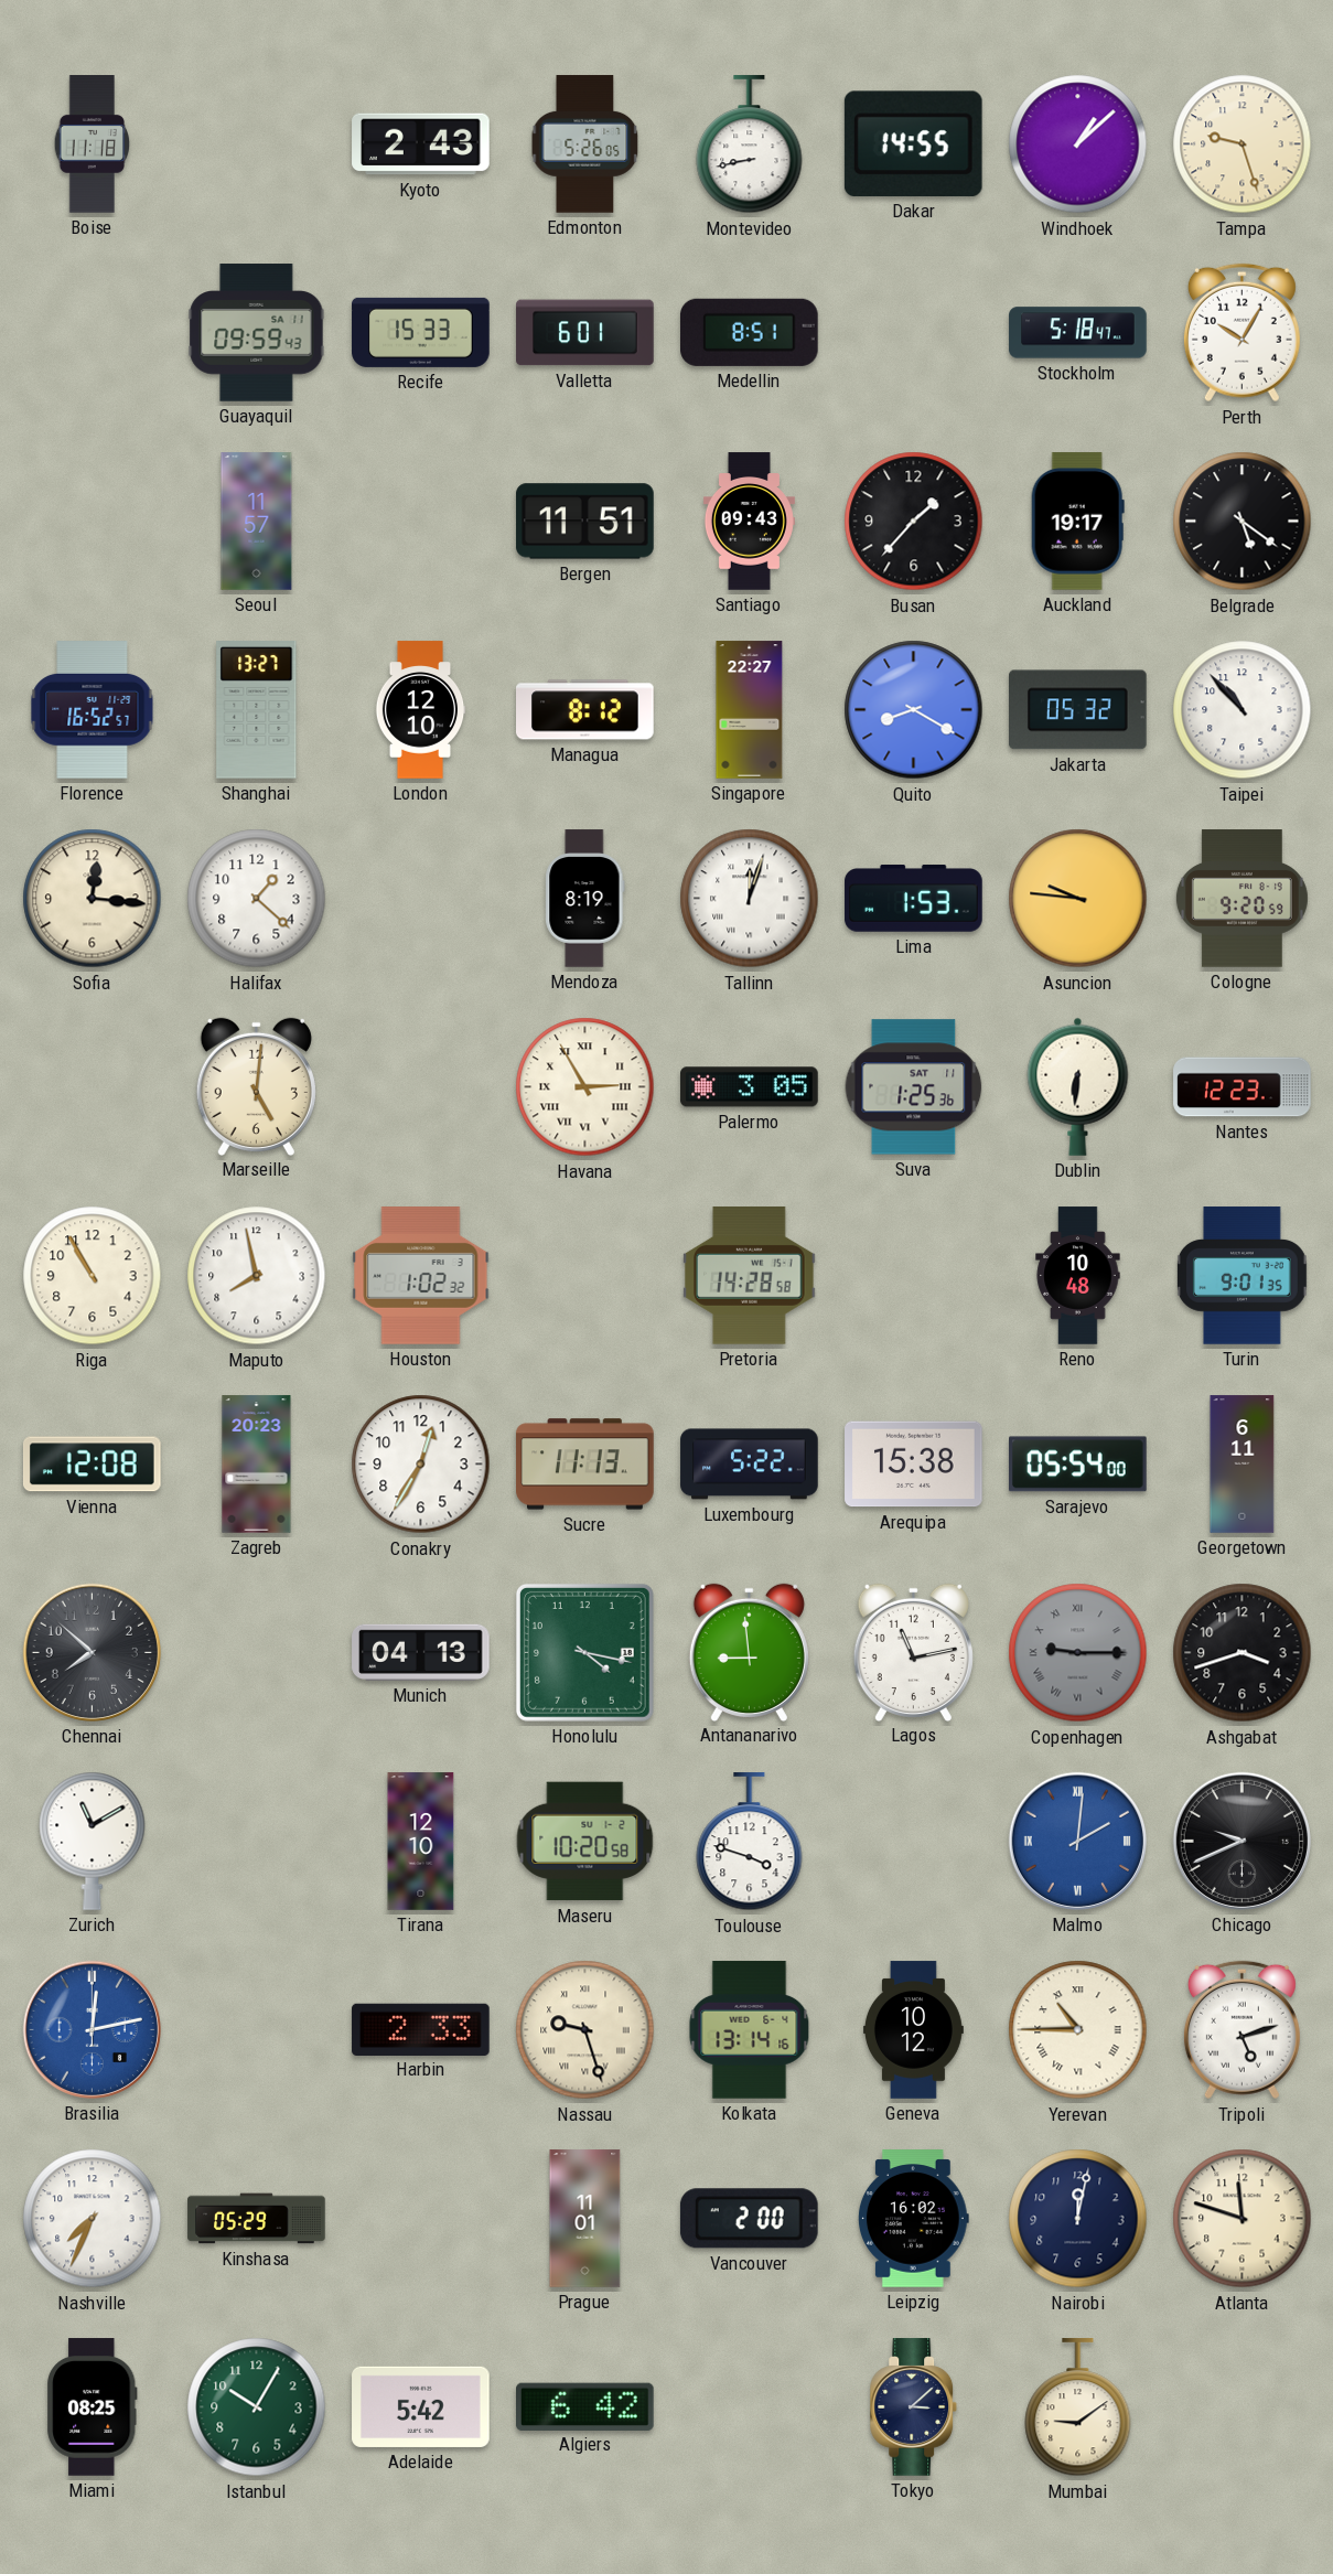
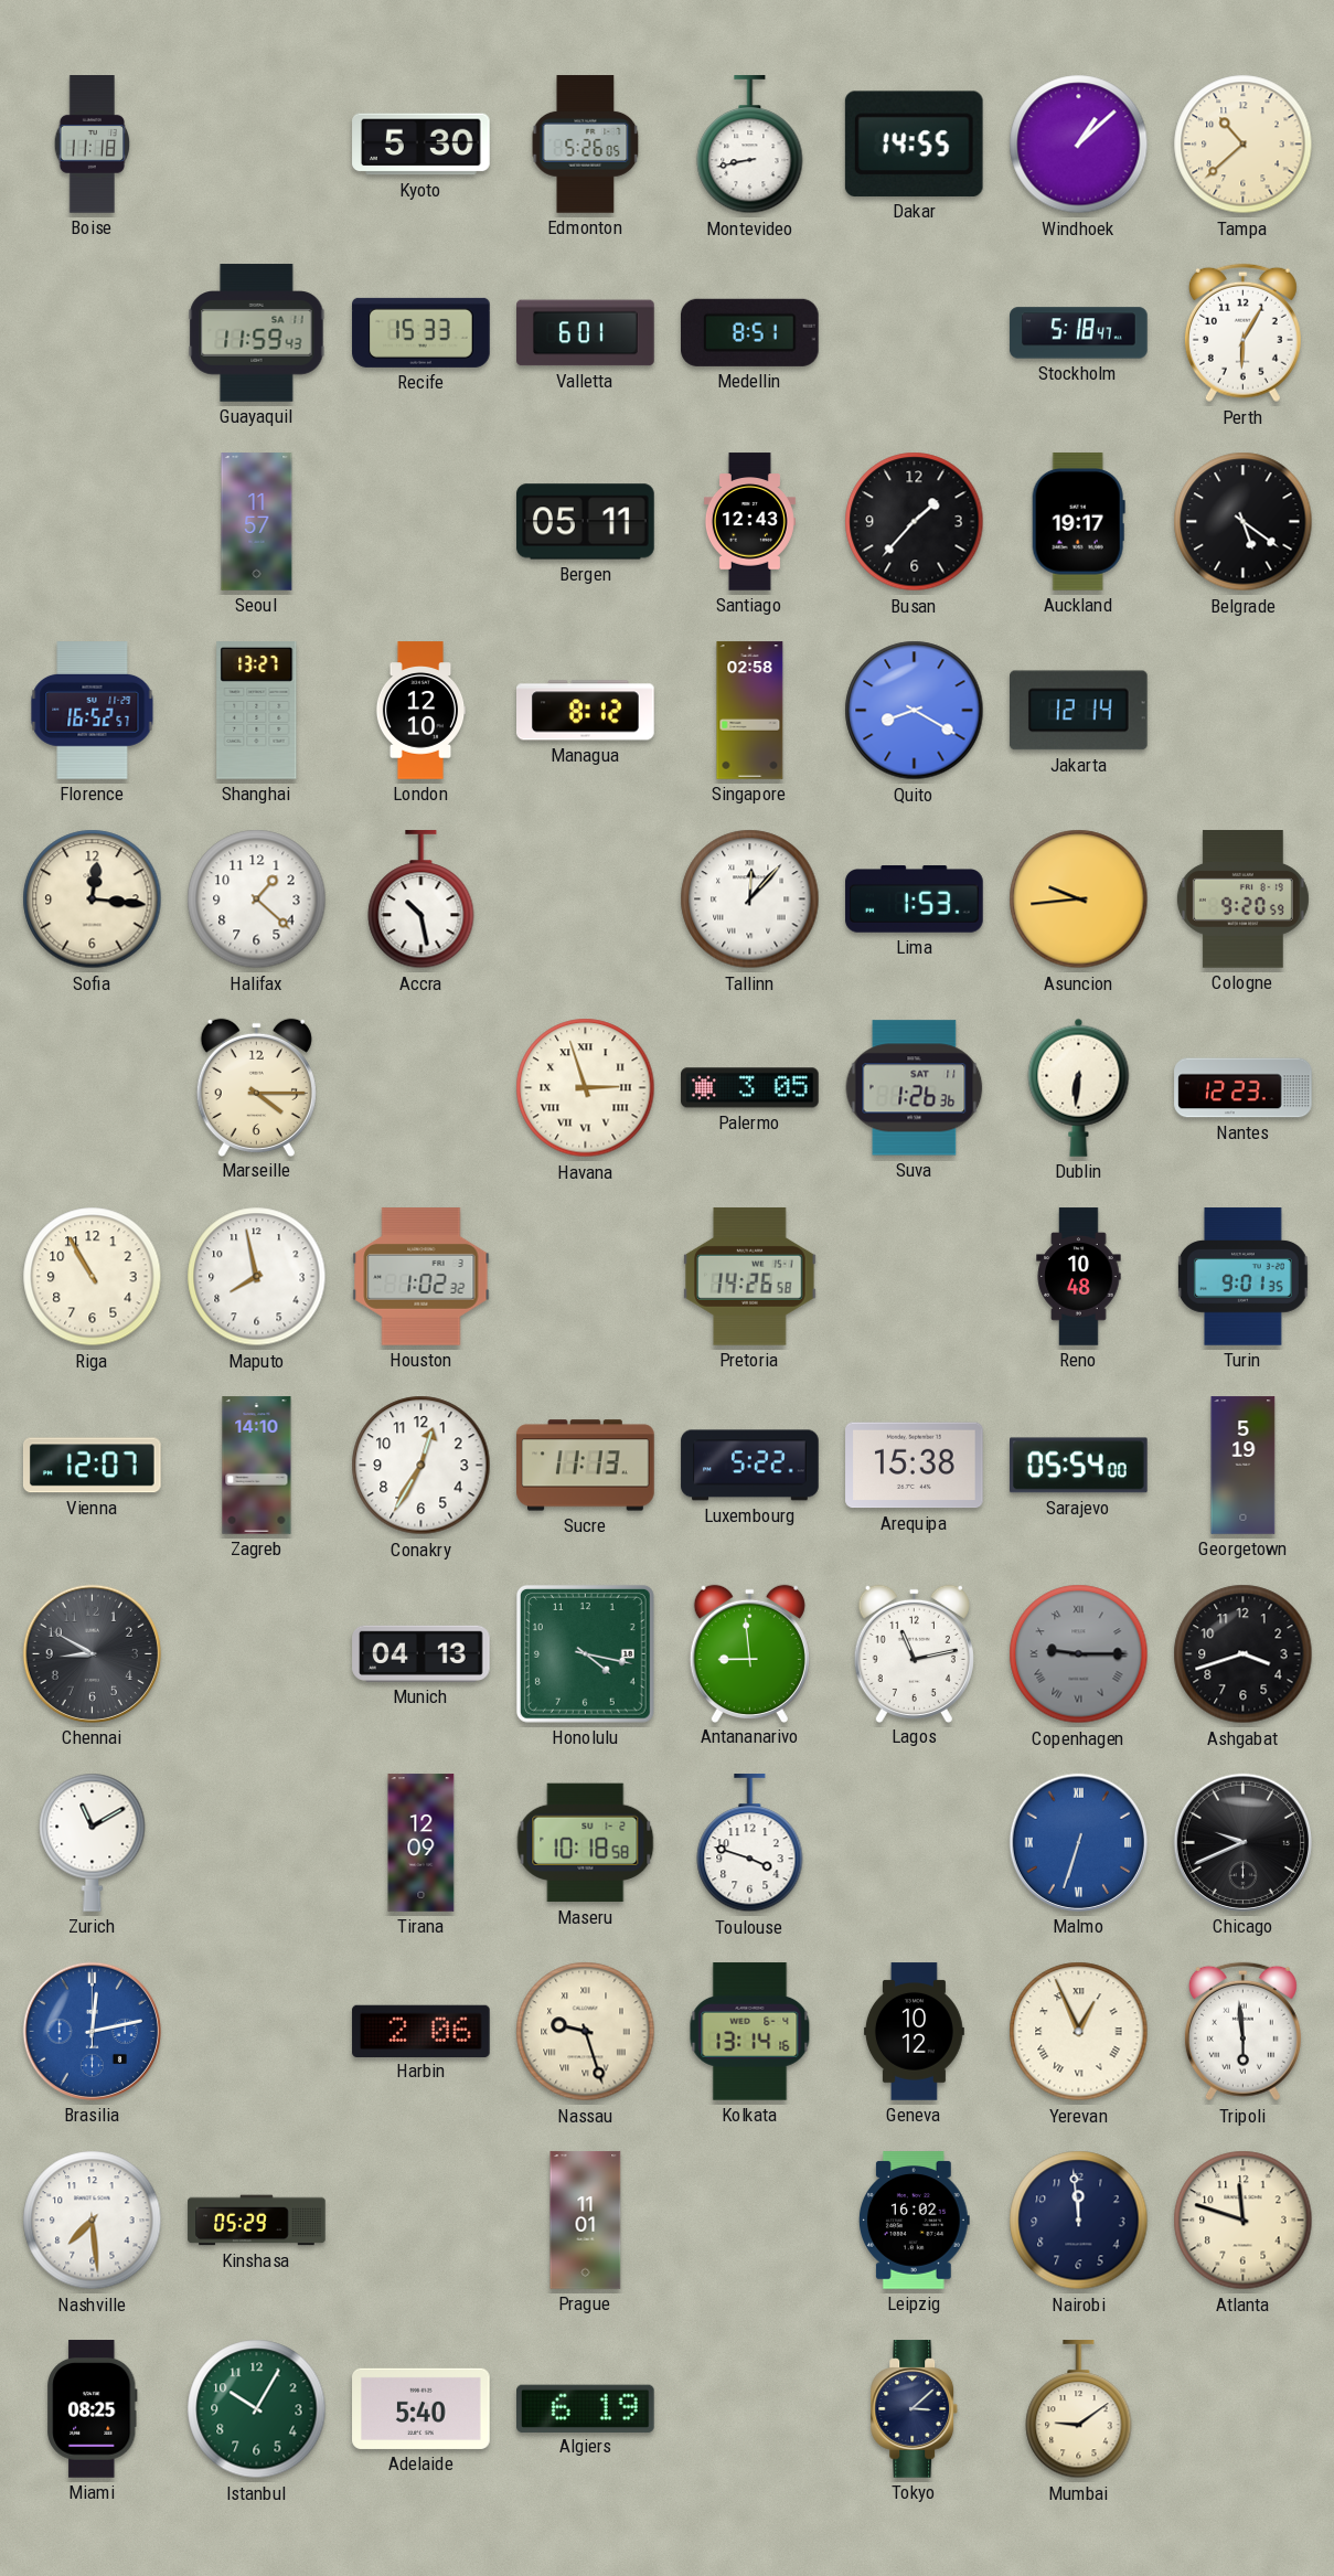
Kyoto: 2:43 -> 5:30
Tampa: 9:27 -> 10:38
Guayaquil: 09:59 -> 11:59
Perth: 10:05 -> 6:05
Bergen: 11:51 -> 05:11
Santiago: 09:43 -> 12:43
Singapore: 22:27 -> 02:58
Jakarta: 05:32 -> 12:14
Taipei: 10:53 -> none
Accra: none -> 10:28
Mendoza: 8:19 -> none
Tallinn: 12:03 -> 12:07
Asuncion: 9:46 -> 9:44
Marseille: 5:01 -> 4:15
Havana: 2:55 -> 2:57
Suva: 1:25 -> 1:26
Pretoria: 14:28 -> 14:26
Vienna: 12:08 -> 12:07
Zagreb: 20:23 -> 14:10
Georgetown: 6:11 -> 5:19
Chennai: 7:52 -> 8:50
Tirana: 12:10 -> 12:09
Maseru: 10:20 -> 10:18
Malmo: 2:01 -> 6:33
Harbin: 2:33 -> 2:06
Yerevan: 10:45 -> 12:56
Tripoli: 5:12 -> 5:59
Nashville: 7:34 -> 7:29
Vancouver: 2:00 -> none
Nairobi: 12:02 -> 11:59
Adelaide: 5:42 -> 5:40
Algiers: 6:42 -> 6:19
